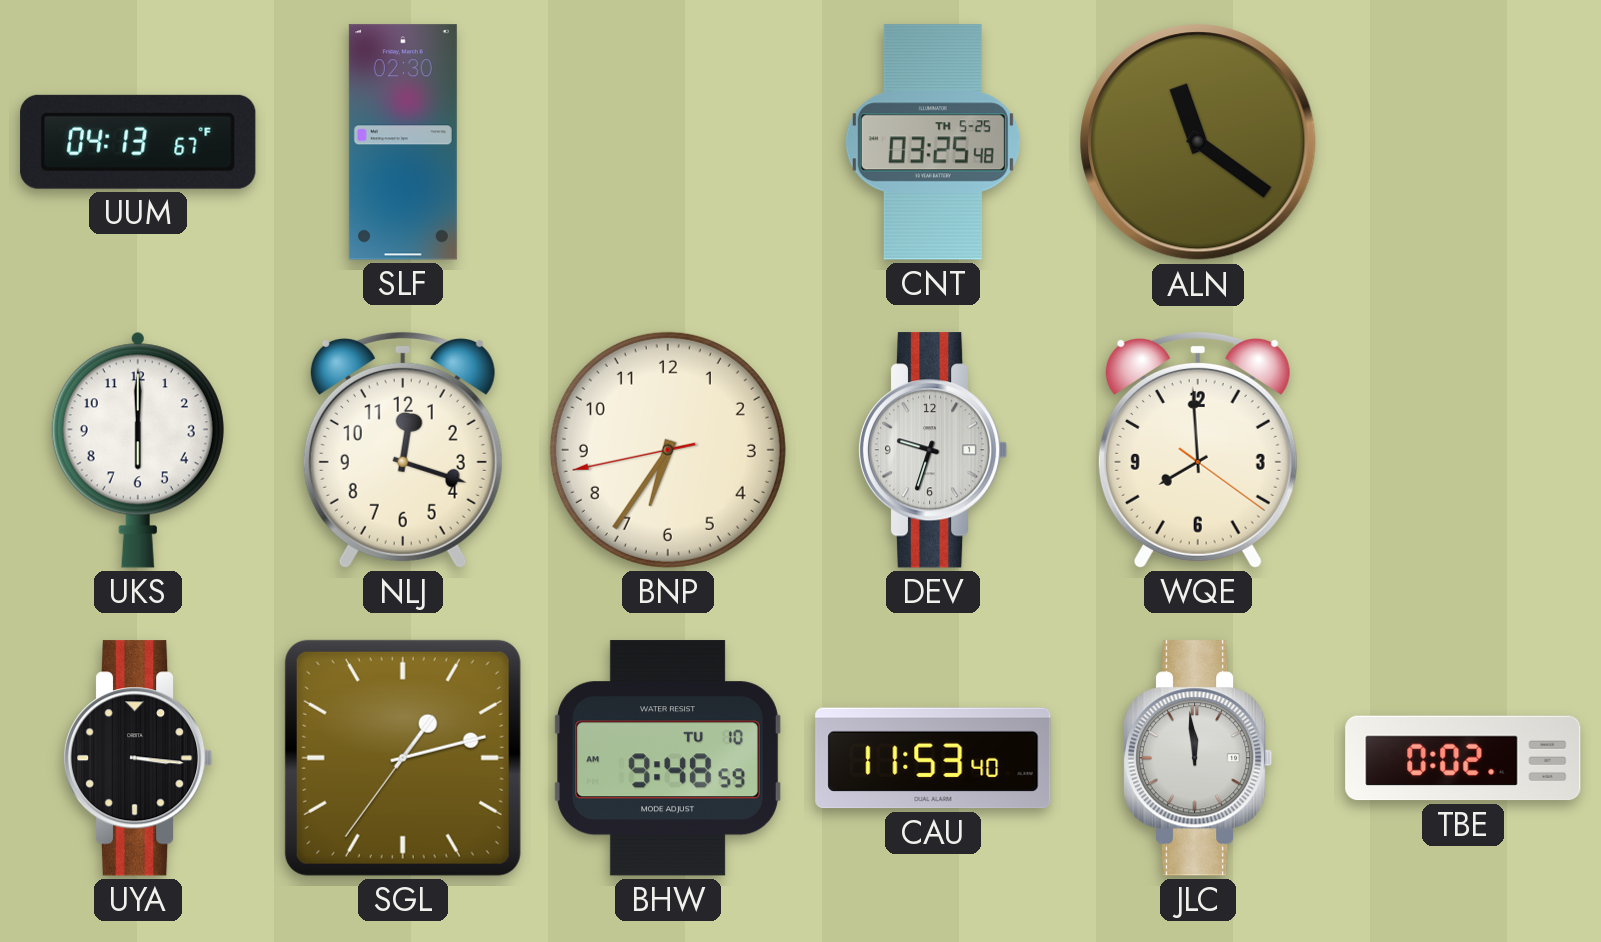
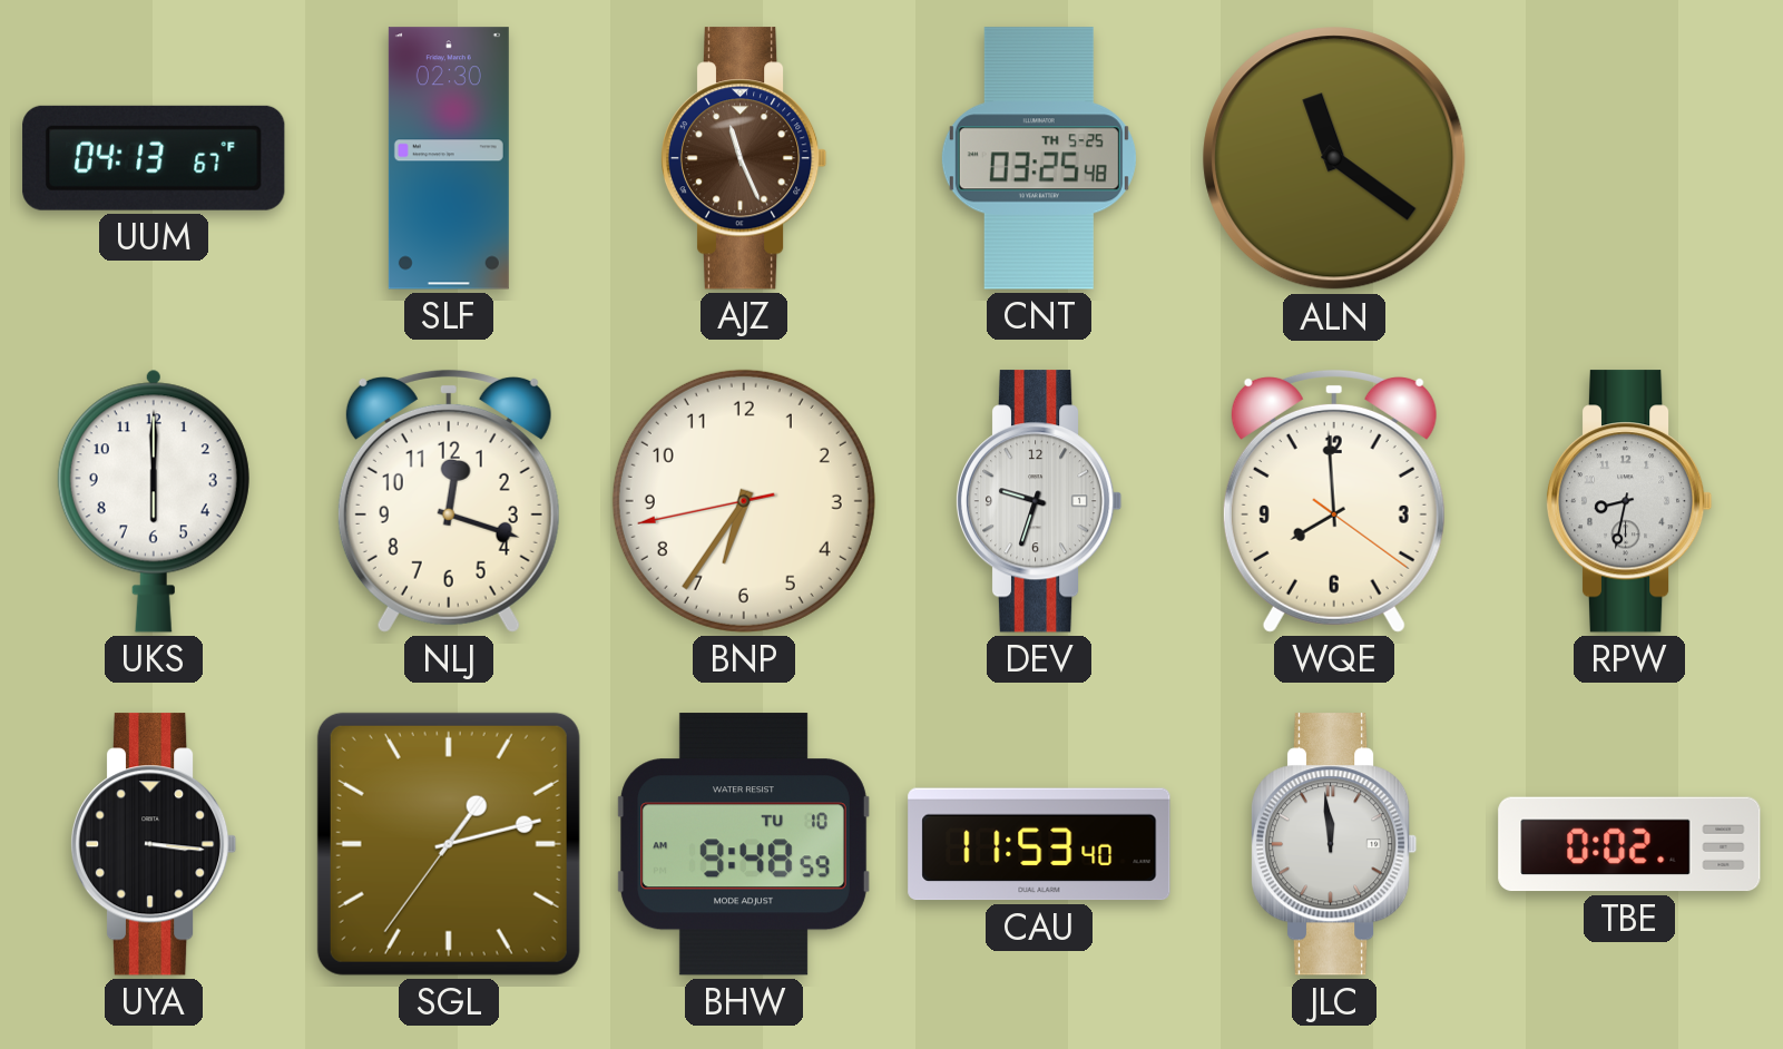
AJZ: none -> 11:26
RPW: none -> 8:32
